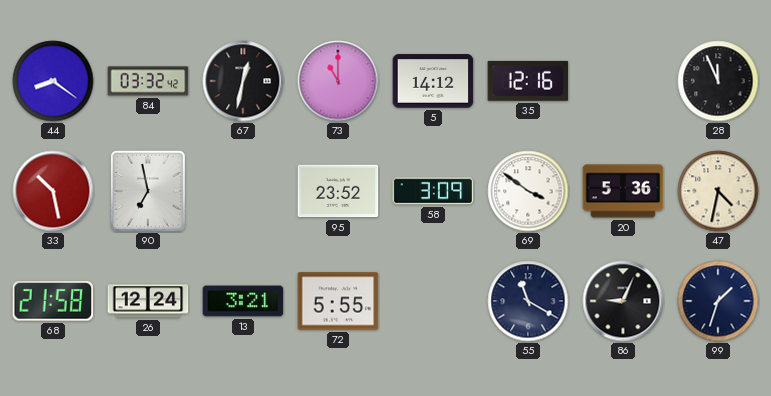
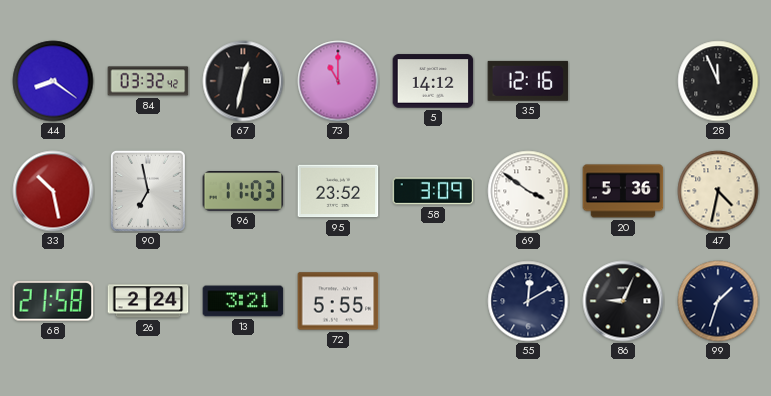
96: none -> 11:03
26: 12:24 -> 2:24
55: 11:20 -> 12:10
